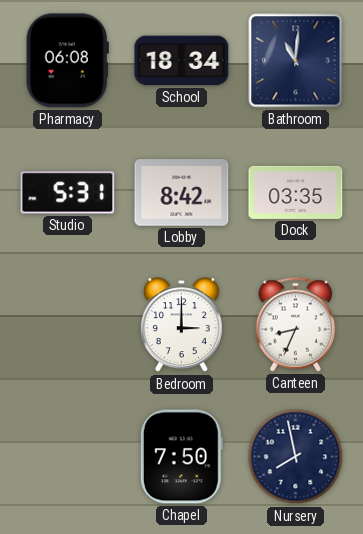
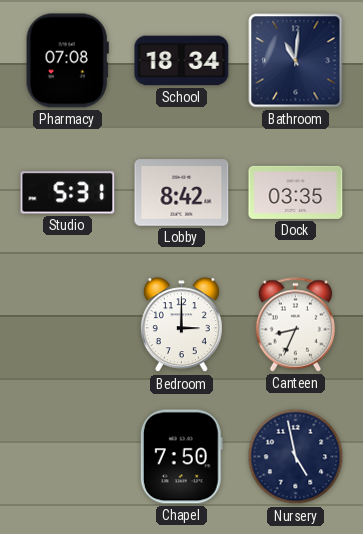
Pharmacy: 06:08 -> 07:08
Nursery: 7:58 -> 4:58
